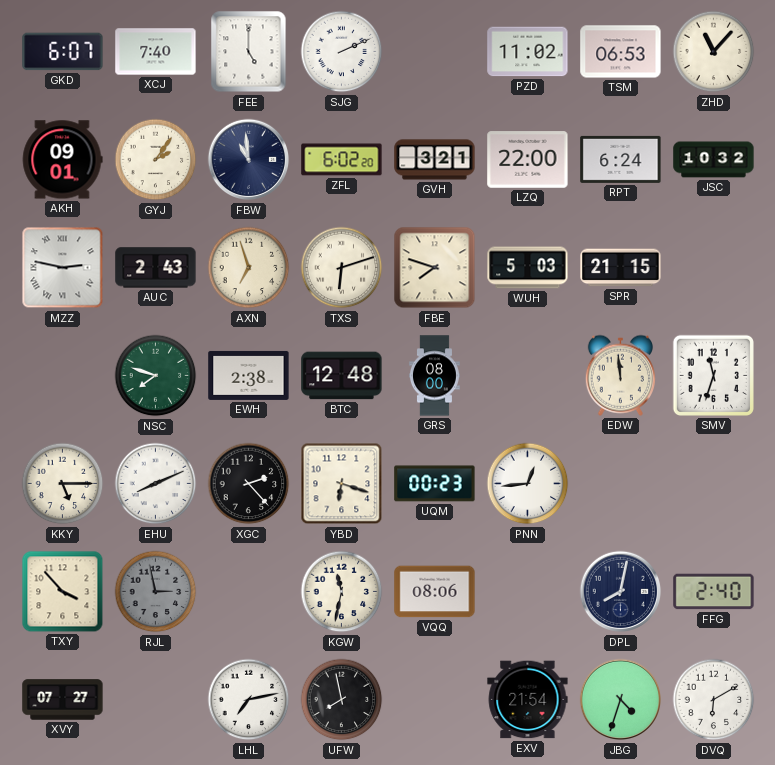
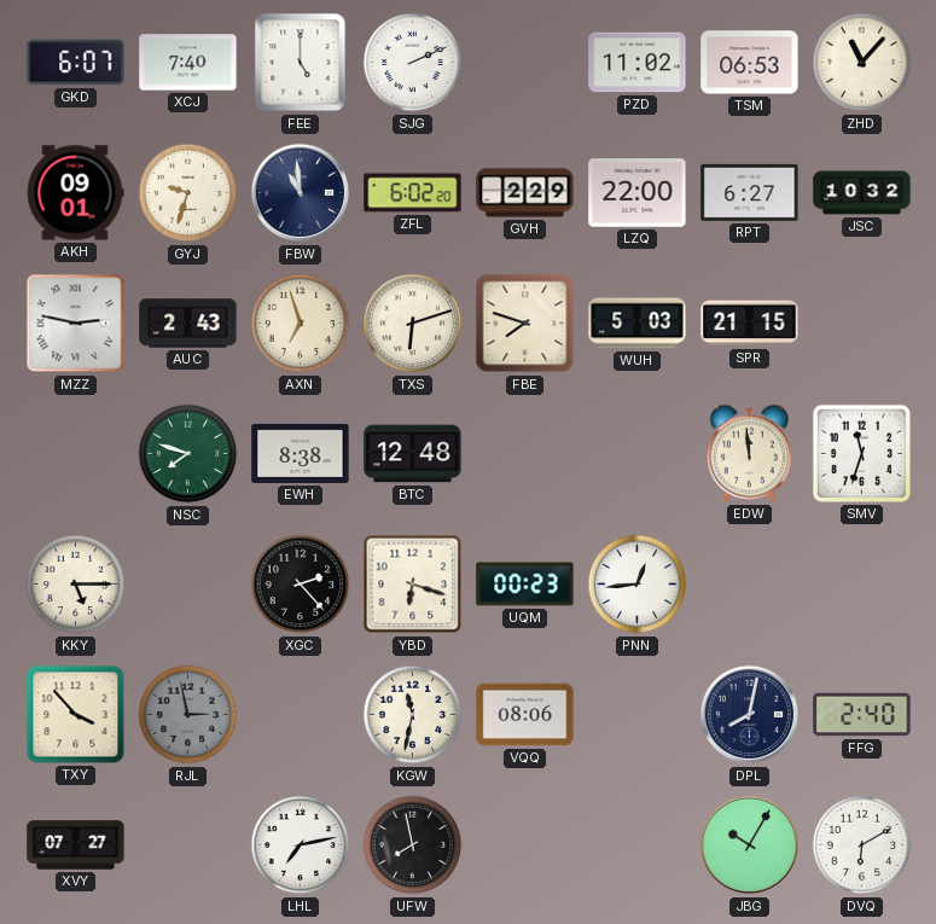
GYJ: 2:06 -> 9:33
GVH: 3:21 -> 2:29
RPT: 6:24 -> 6:27
EWH: 2:38 -> 8:38
GRS: 08:00 -> none
EHU: 8:11 -> none
EXV: 21:54 -> none
JBG: 4:33 -> 10:05
